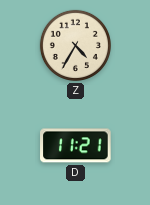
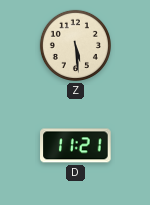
Z: 4:35 -> 5:29
